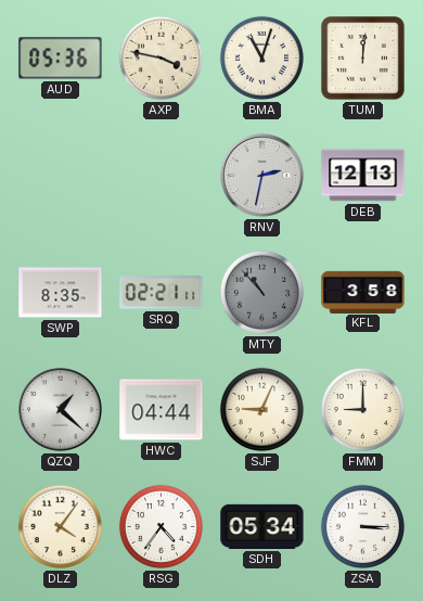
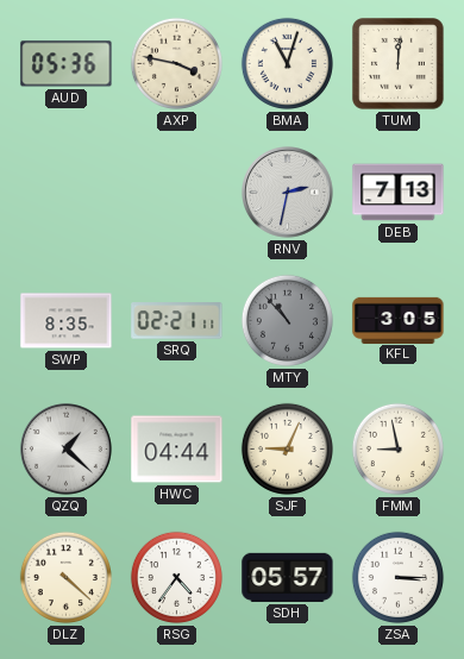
DEB: 12:13 -> 7:13
KFL: 3:58 -> 3:05
FMM: 9:00 -> 8:58
DLZ: 4:06 -> 4:22
SDH: 05:34 -> 05:57
